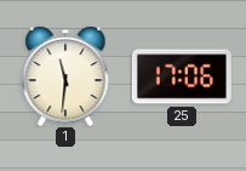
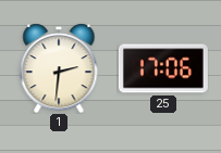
1: 11:31 -> 2:31
